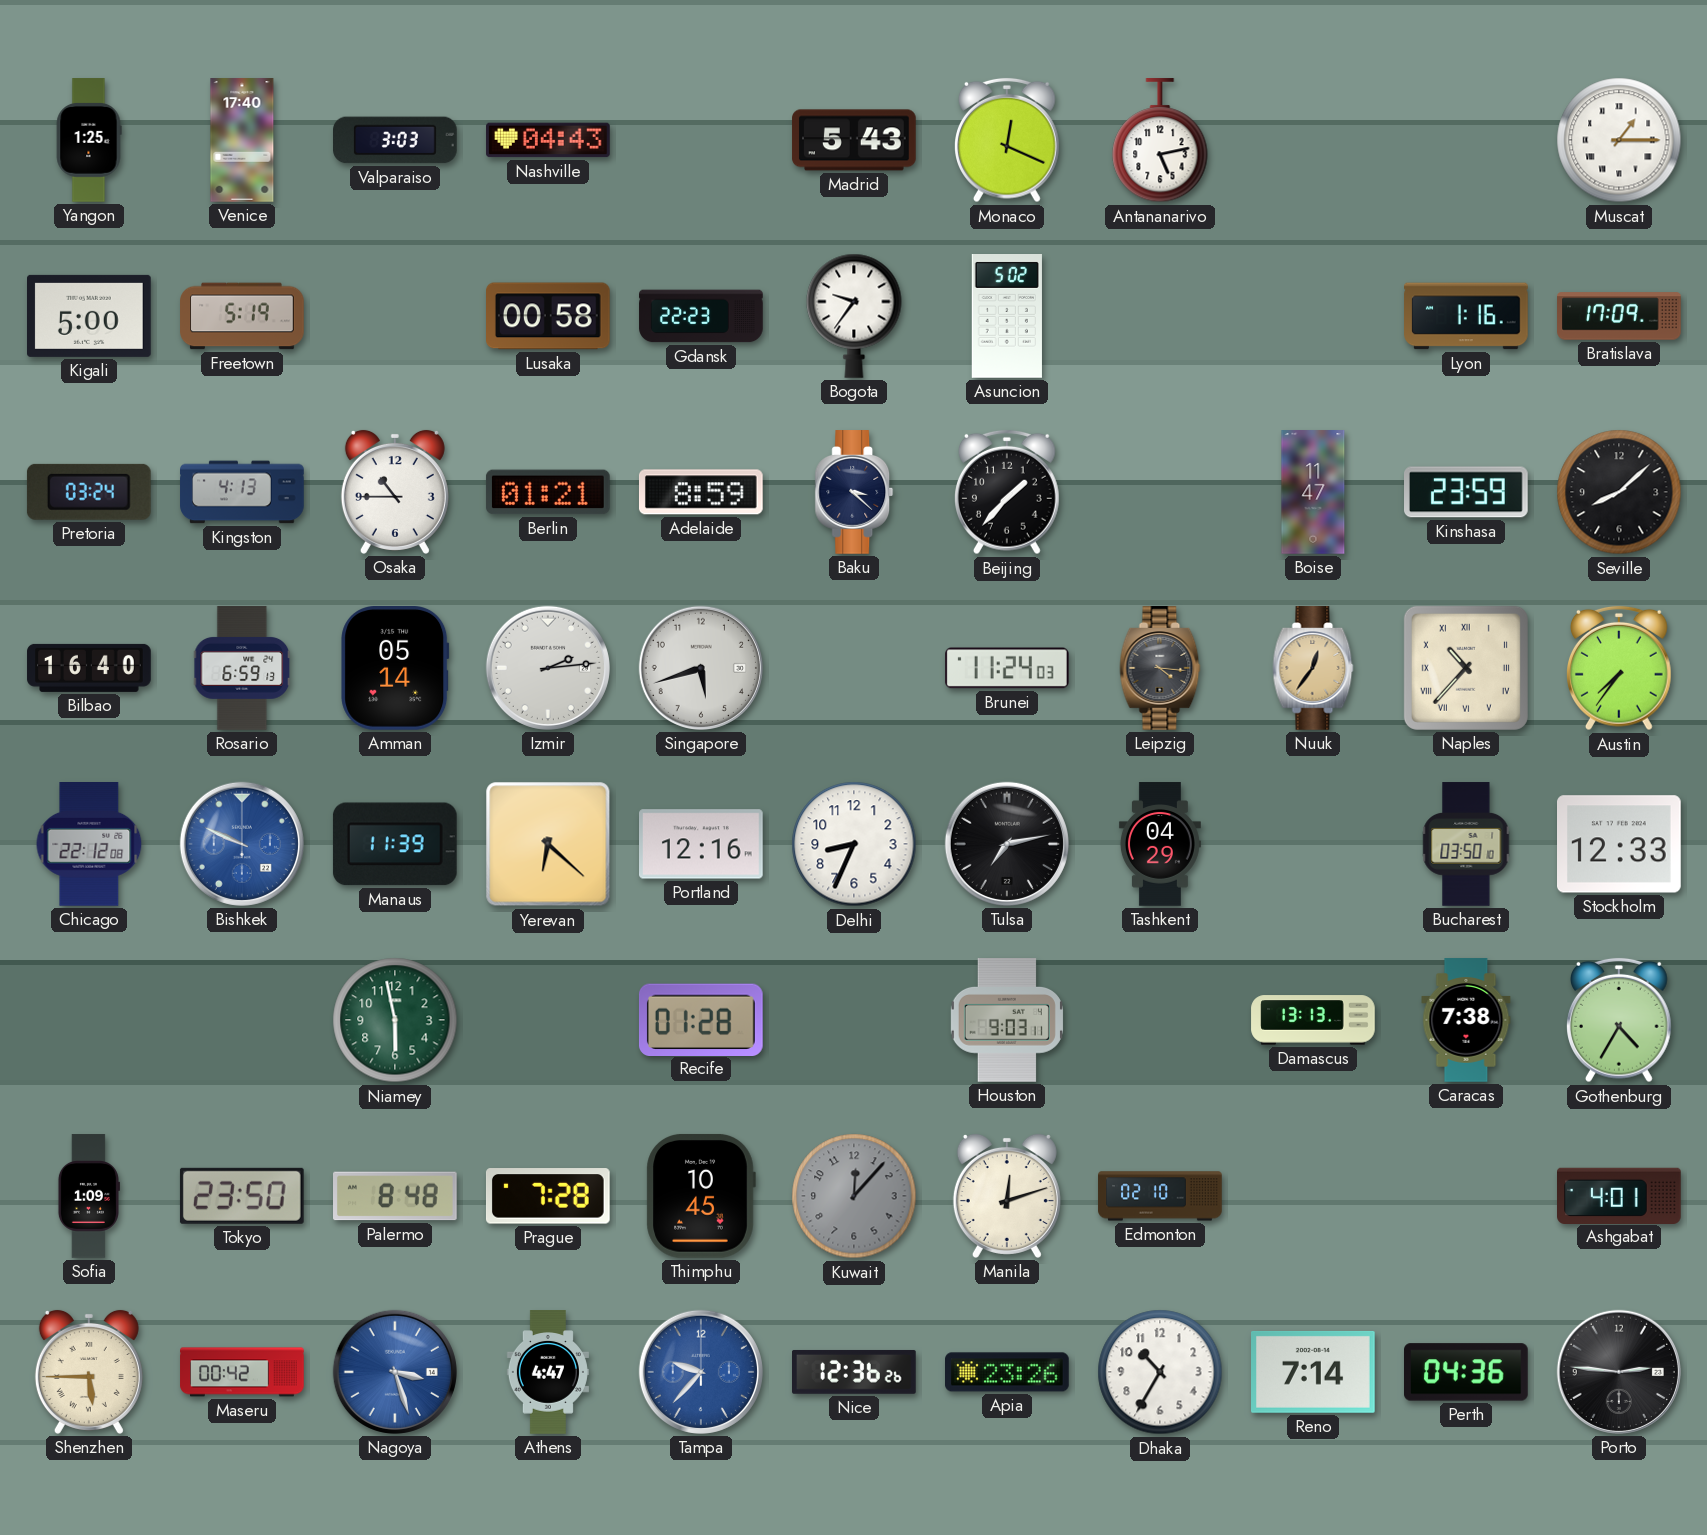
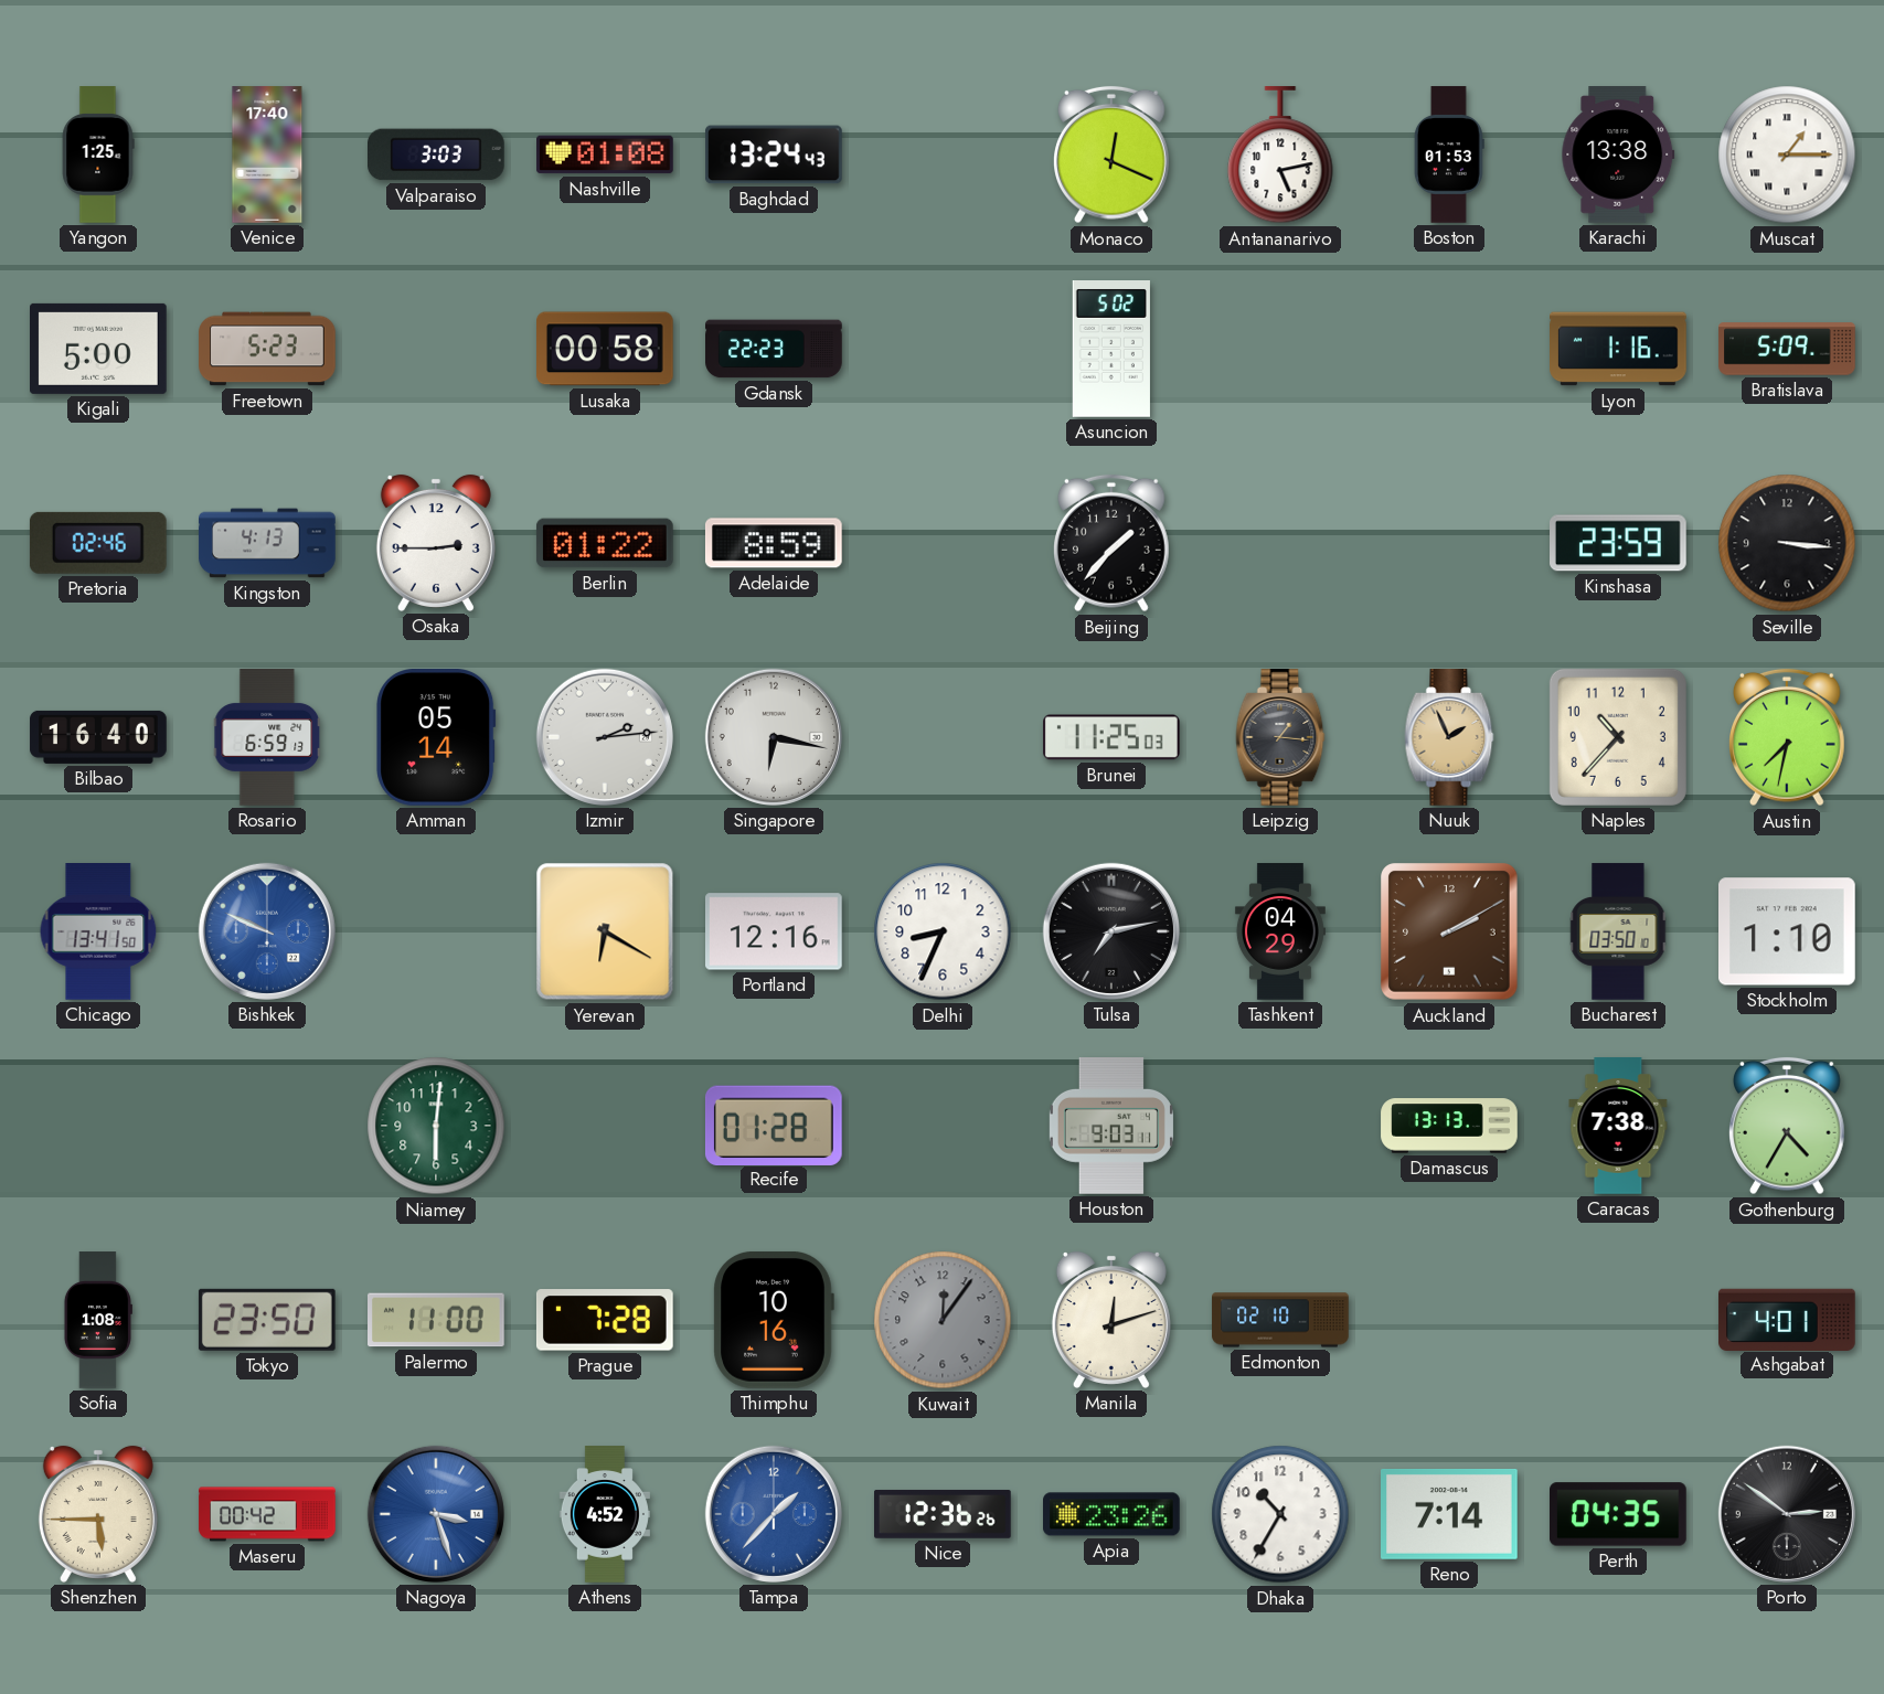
Nashville: 04:43 -> 01:08
Baghdad: none -> 13:24
Madrid: 5:43 -> none
Boston: none -> 01:53
Karachi: none -> 13:38
Freetown: 5:19 -> 5:23
Bogota: 9:36 -> none
Bratislava: 17:09 -> 5:09
Pretoria: 03:24 -> 02:46
Osaka: 10:45 -> 2:45
Berlin: 01:21 -> 01:22
Baku: 3:22 -> none
Boise: 11:47 -> none
Seville: 8:08 -> 3:16
Singapore: 5:42 -> 6:17
Brunei: 11:24 -> 11:25
Leipzig: 4:16 -> 1:16
Nuuk: 12:36 -> 1:56
Naples numerals: Roman -> Arabic
Austin: 7:36 -> 7:32
Chicago: 22:12 -> 13:41
Manaus: 11:39 -> none
Yerevan: 6:22 -> 6:20
Auckland: none -> 2:10
Stockholm: 12:33 -> 1:10
Niamey: 5:58 -> 6:01
Sofia: 1:09 -> 1:08
Palermo: 8:48 -> 11:00
Thimphu: 10:45 -> 10:16
Kuwait: 12:07 -> 12:06
Athens: 4:47 -> 4:52
Tampa: 9:37 -> 1:37
Perth: 04:36 -> 04:35
Porto: 2:46 -> 2:51
